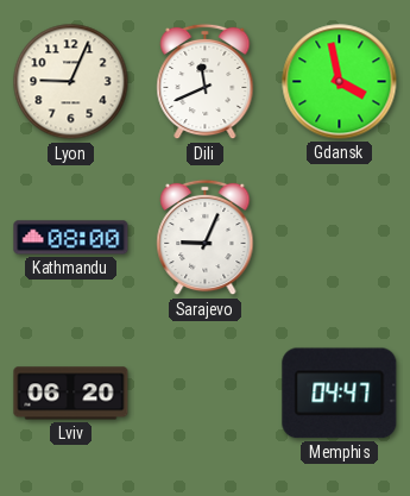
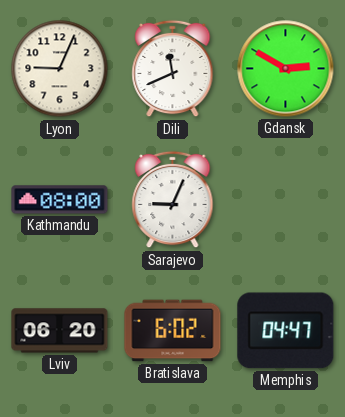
Gdansk: 3:58 -> 2:50
Bratislava: none -> 6:02
